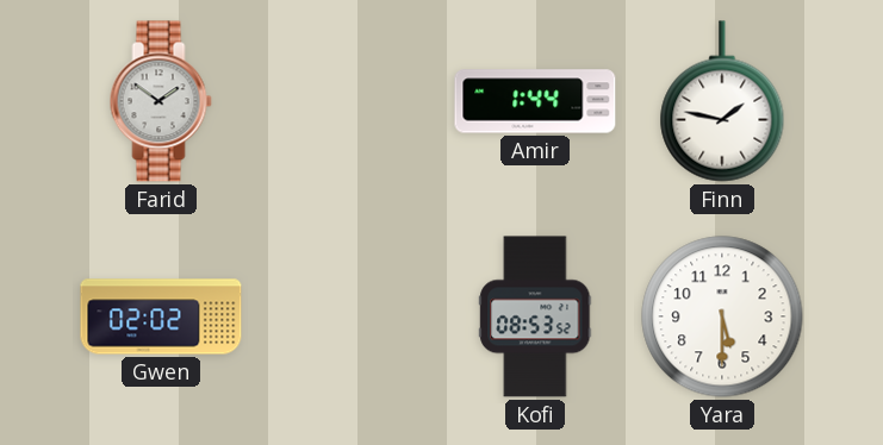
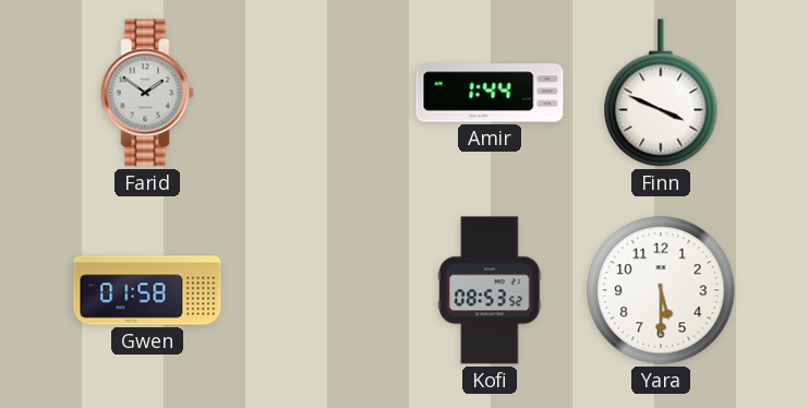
Finn: 1:47 -> 3:49
Gwen: 02:02 -> 01:58
